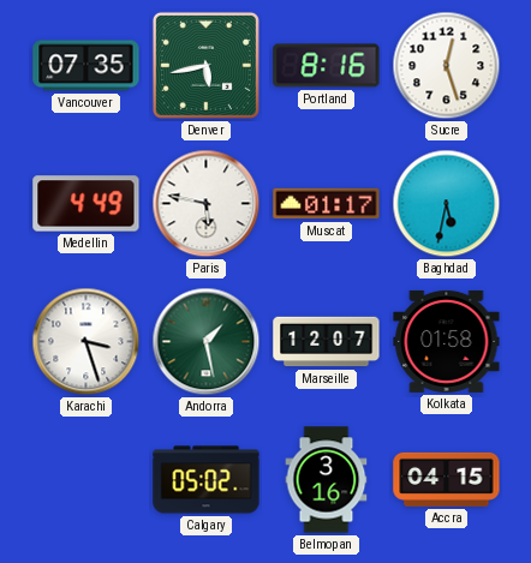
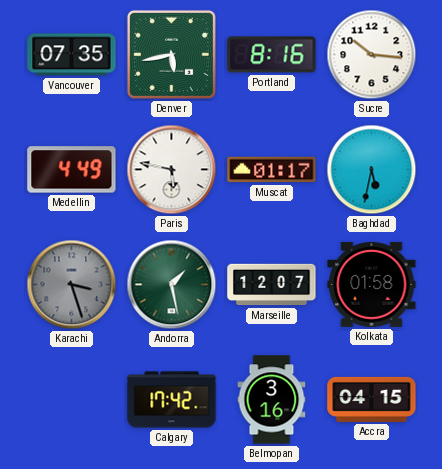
Sucre: 12:27 -> 10:16
Karachi dial: white -> grey
Calgary: 05:02 -> 17:42
